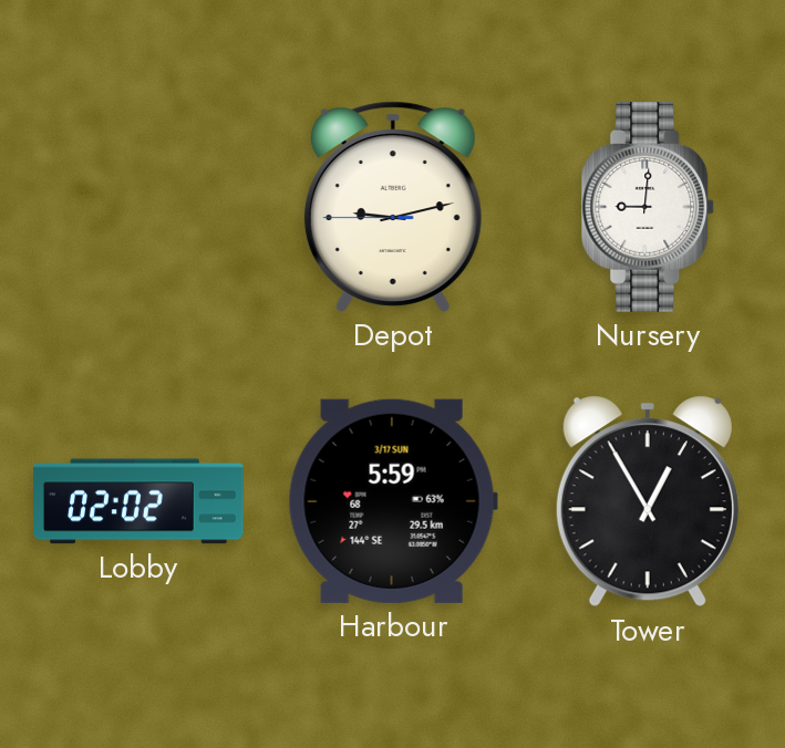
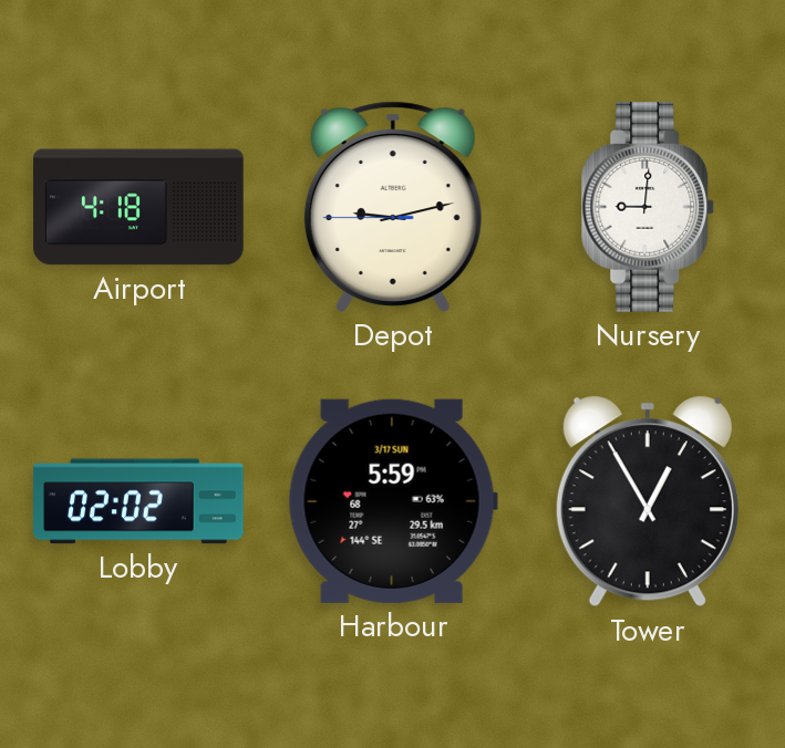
Airport: none -> 4:18
